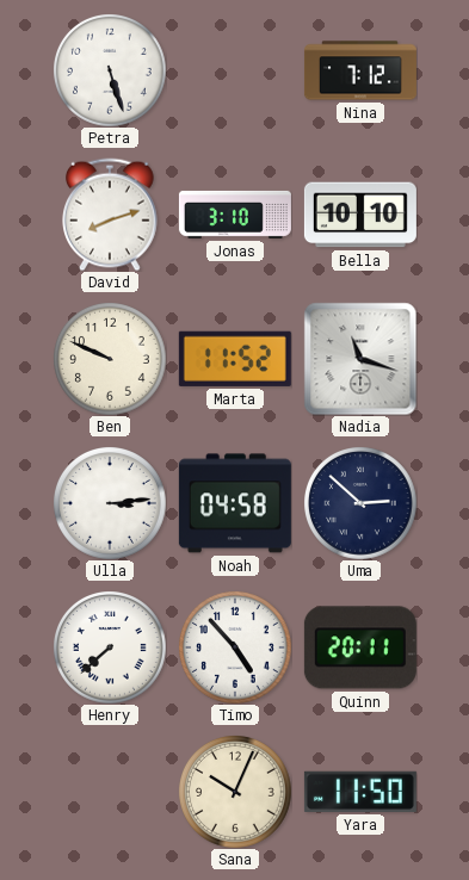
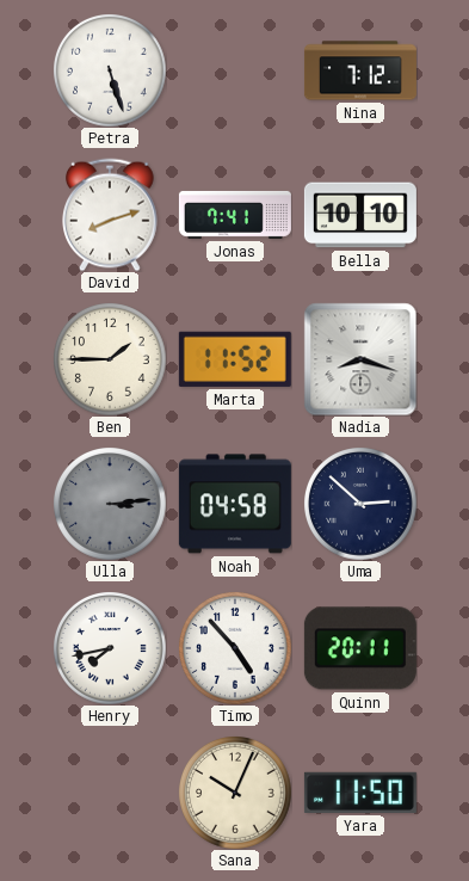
Jonas: 3:10 -> 7:41
Ben: 9:49 -> 1:45
Nadia: 11:18 -> 8:18
Ulla dial: white -> grey
Henry: 7:38 -> 7:43
